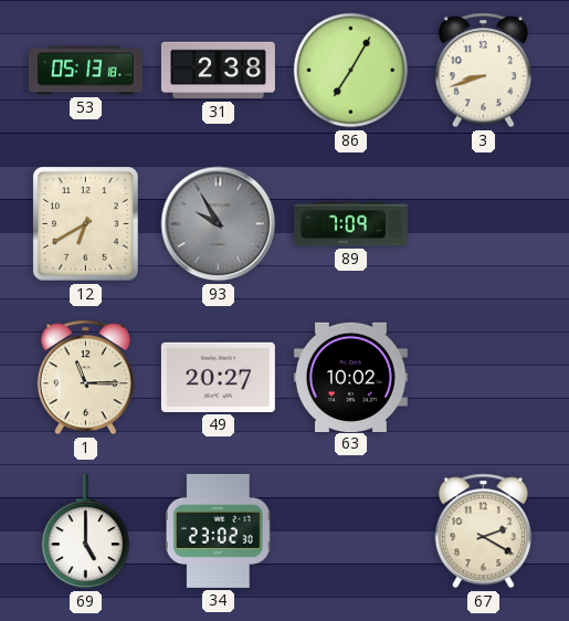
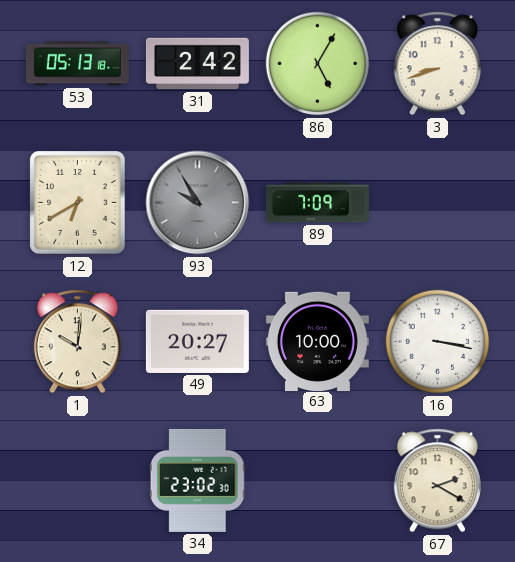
31: 2:38 -> 2:42
86: 7:05 -> 5:05
1: 11:15 -> 10:01
63: 10:02 -> 10:00
16: none -> 3:17
69: 5:00 -> none
